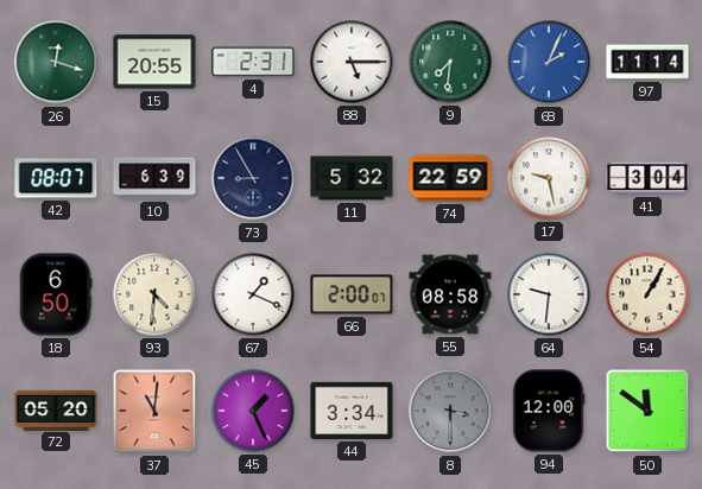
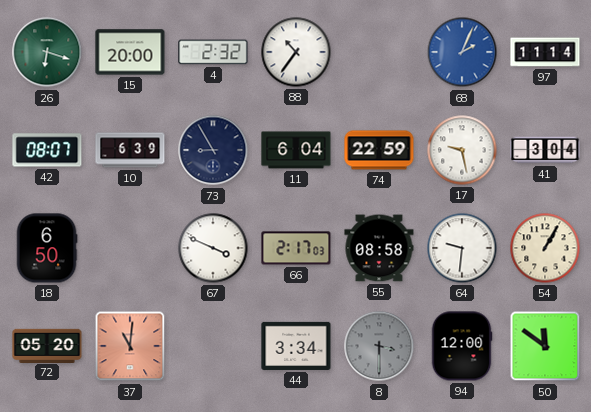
26: 12:18 -> 6:18
15: 20:55 -> 20:00
4: 2:31 -> 2:32
88: 5:15 -> 10:36
9: 7:31 -> none
11: 5:32 -> 6:04
93: 4:31 -> none
67: 1:19 -> 3:49
66: 2:00 -> 2:17
45: 1:26 -> none
